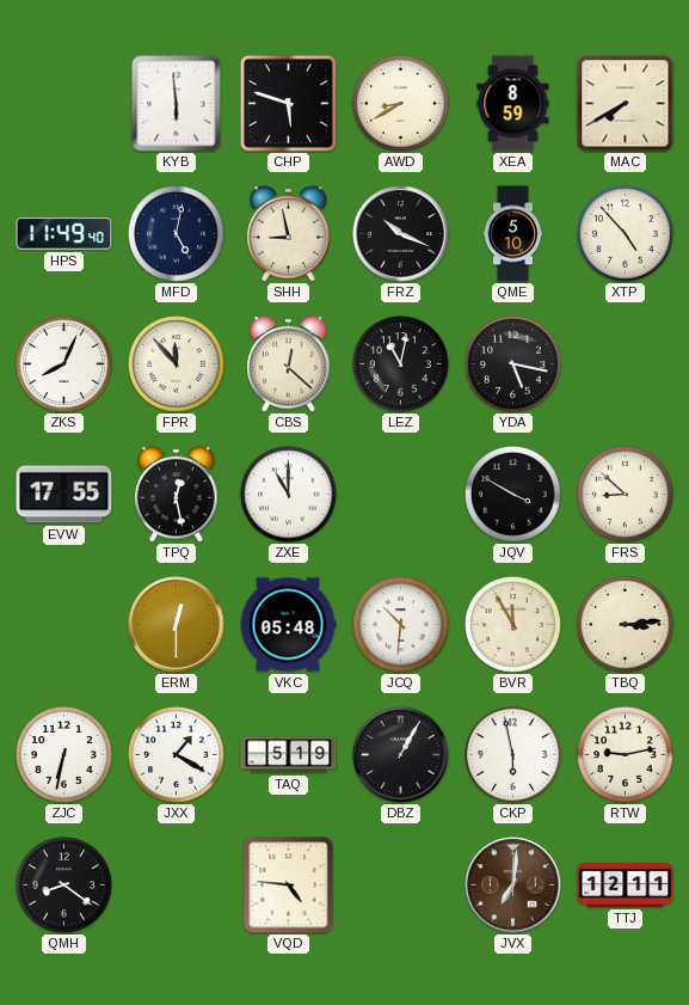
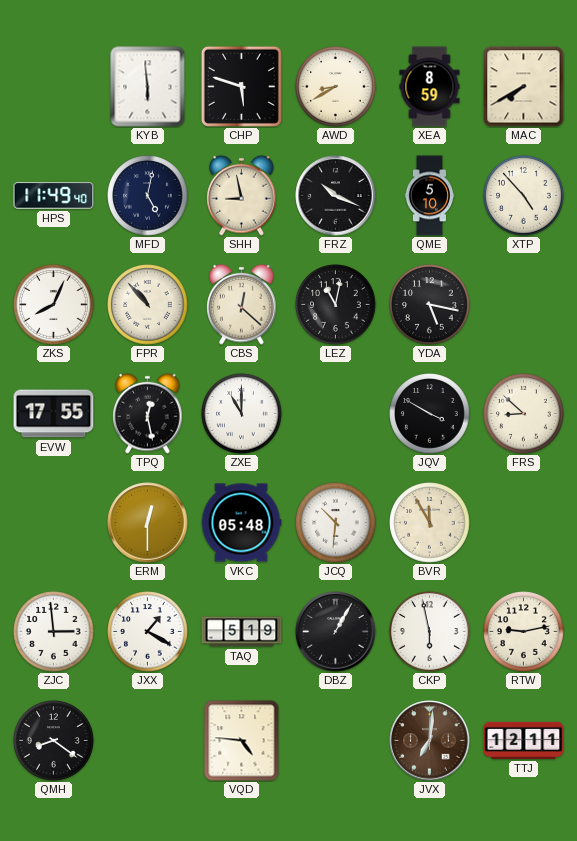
FPR: 11:53 -> 10:53
TBQ: 3:14 -> none
ZJC: 6:32 -> 2:59
